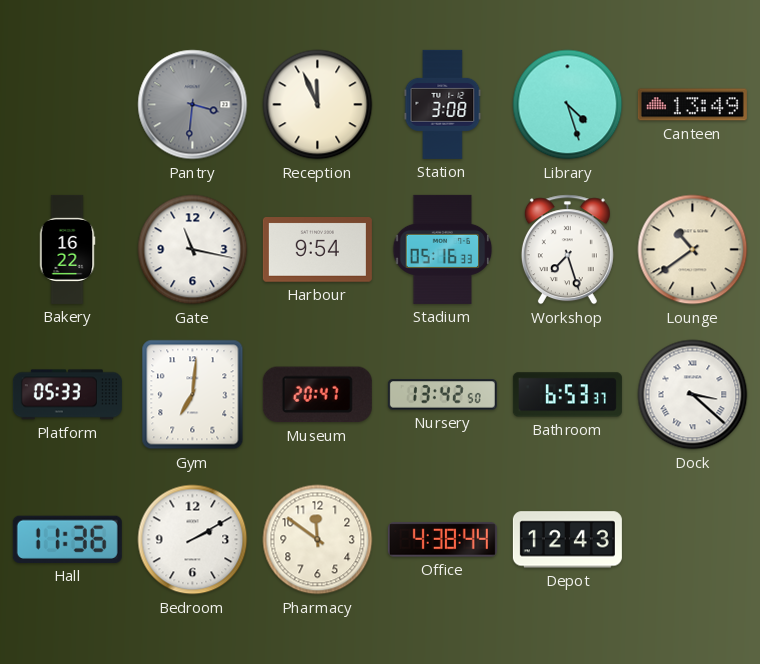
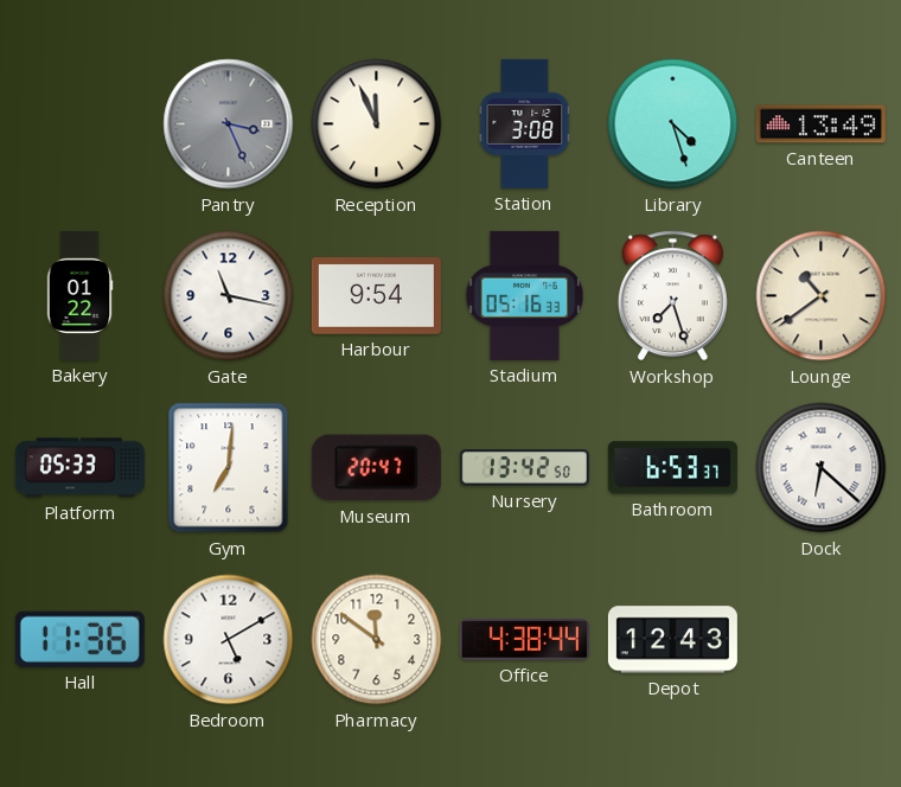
Pantry: 3:31 -> 3:26
Bakery: 16:22 -> 01:22
Dock: 3:22 -> 6:22
Bedroom: 2:10 -> 5:10
